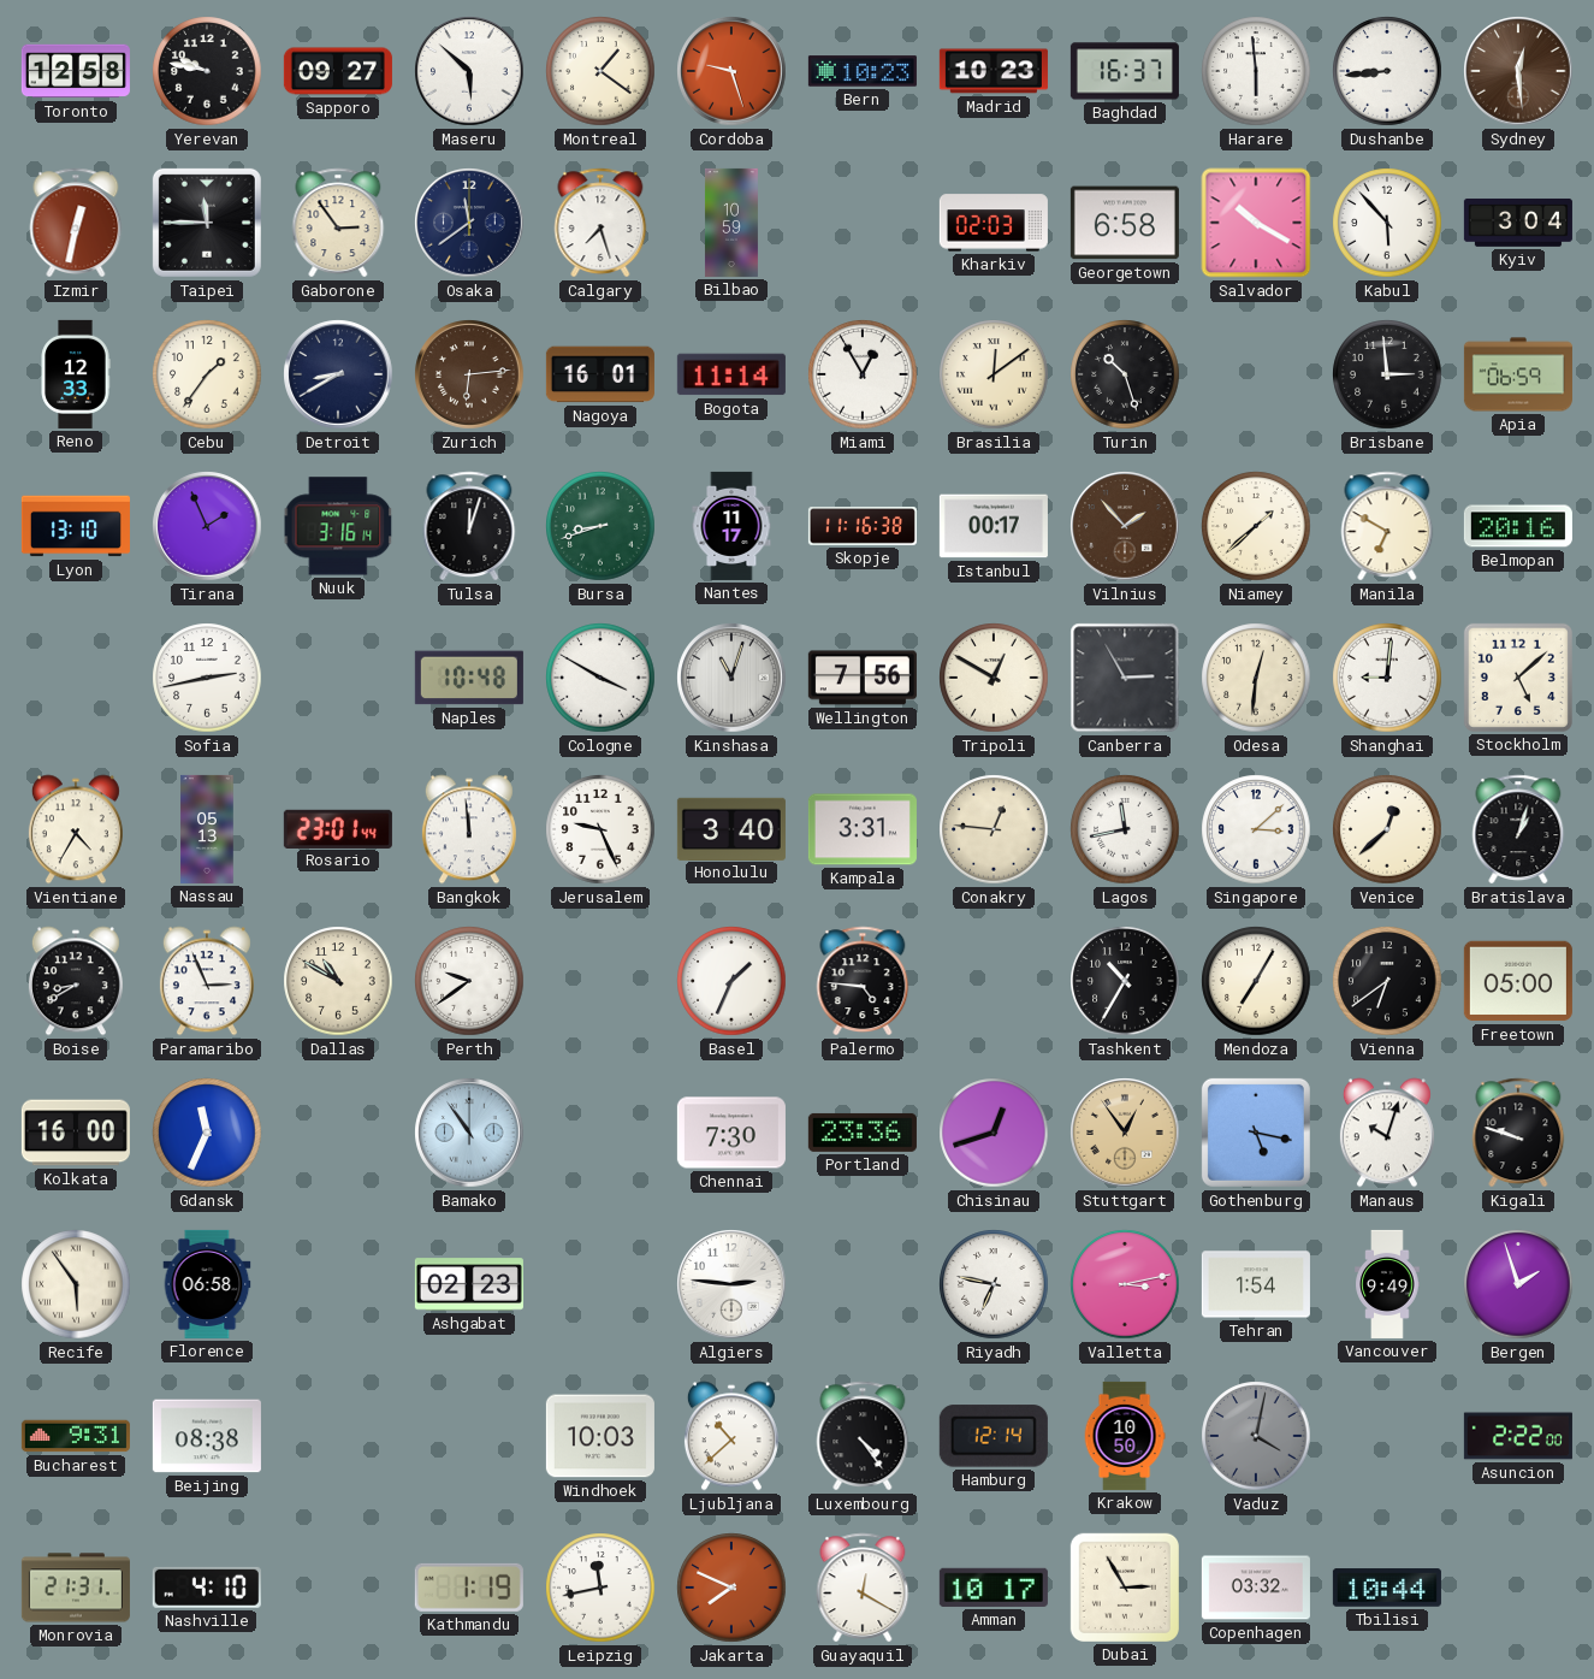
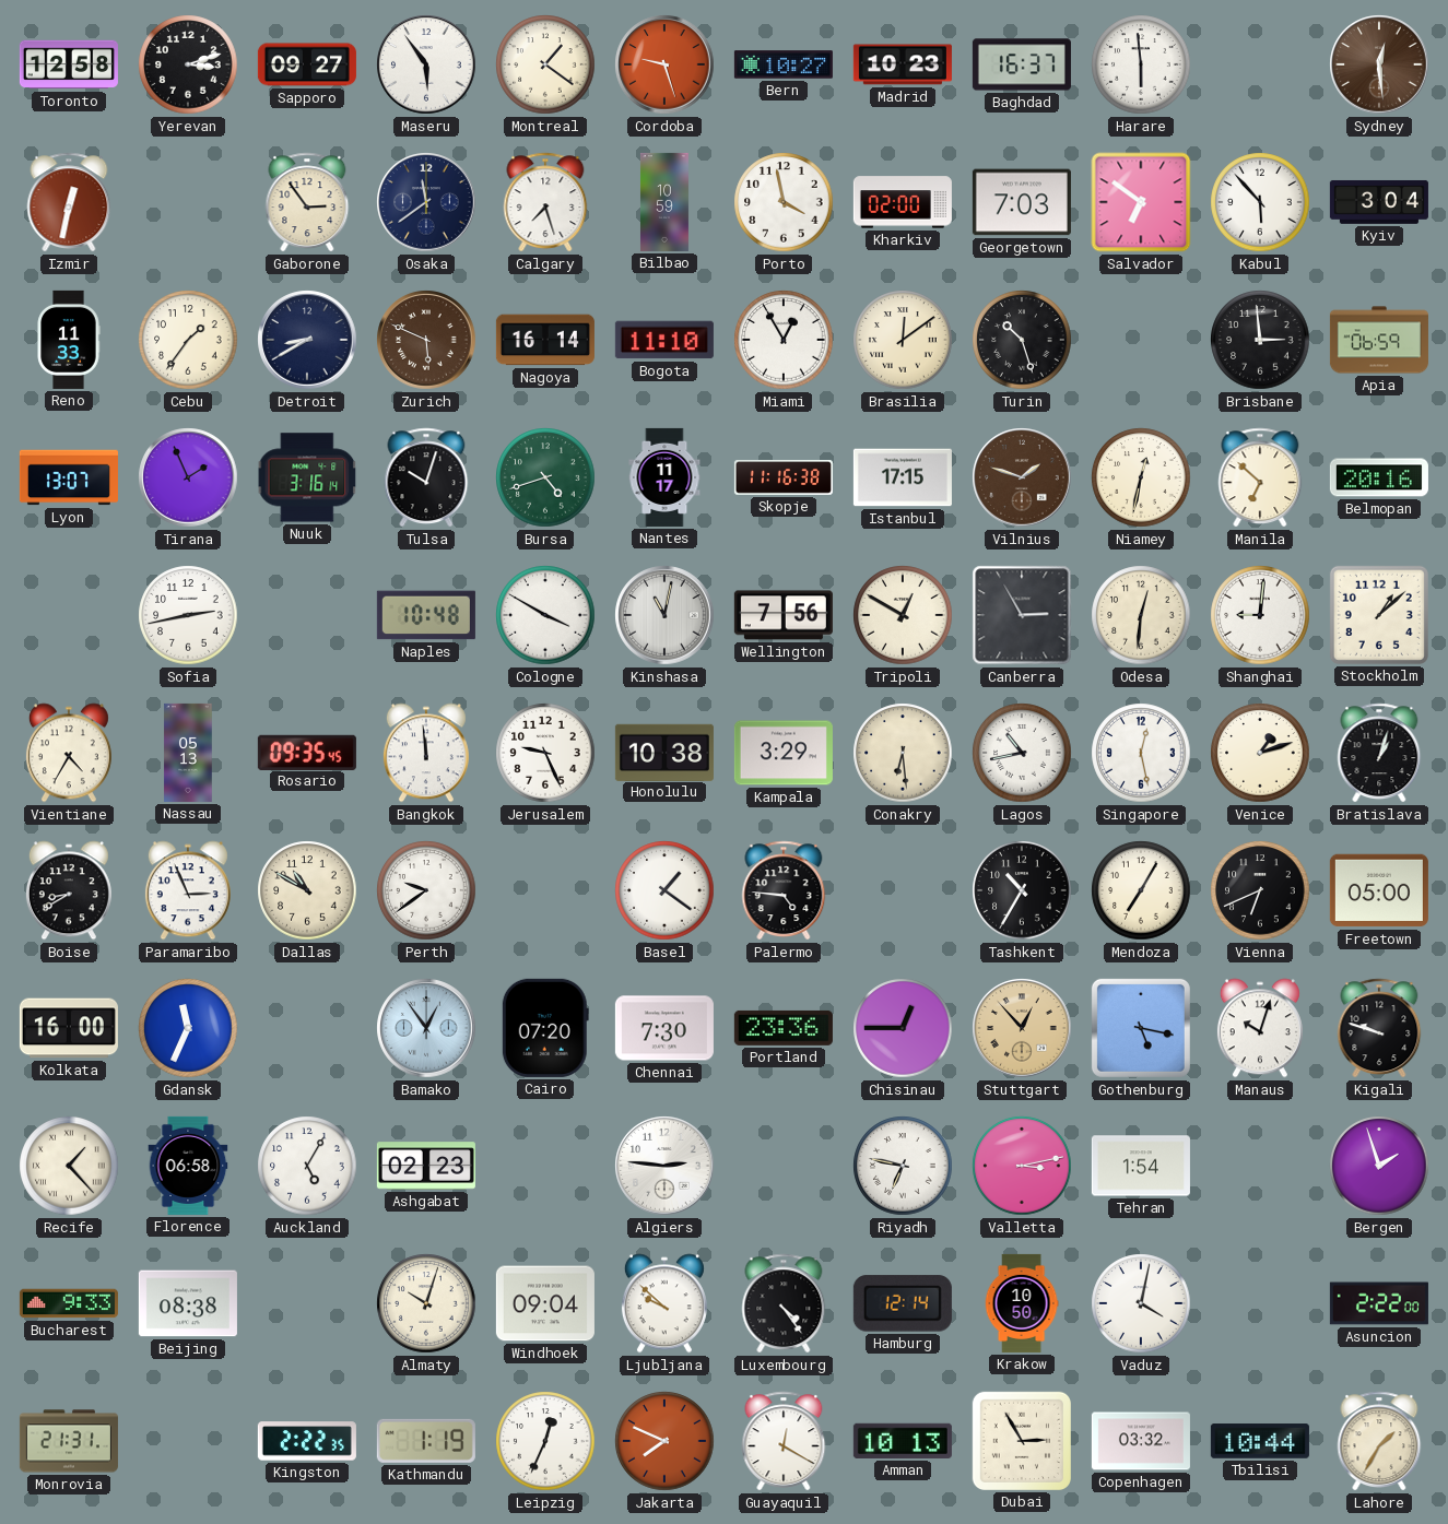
Yerevan: 9:47 -> 3:12
Maseru: 5:52 -> 5:54
Bern: 10:23 -> 10:27
Dushanbe: 8:44 -> none
Taipei: 11:45 -> none
Porto: none -> 3:58
Kharkiv: 02:03 -> 02:00
Georgetown: 6:58 -> 7:03
Salvador: 10:20 -> 6:51
Reno: 12:33 -> 11:33
Zurich: 6:14 -> 5:49
Nagoya: 16:01 -> 16:14
Bogota: 11:14 -> 11:10
Lyon: 13:10 -> 13:07
Tulsa: 12:03 -> 10:03
Bursa: 8:42 -> 4:42
Istanbul: 00:17 -> 17:15
Vilnius: 1:53 -> 1:48
Niamey: 1:38 -> 12:32
Manila: 6:50 -> 6:52
Kinshasa: 11:03 -> 11:02
Stockholm: 5:08 -> 1:08
Rosario: 23:01 -> 09:35
Honolulu: 3:40 -> 10:38
Kampala: 3:31 -> 3:29
Conakry: 12:46 -> 6:29
Lagos: 11:43 -> 10:43
Singapore: 3:08 -> 12:28
Venice: 12:38 -> 1:12
Basel: 1:34 -> 1:21
Vienna: 6:39 -> 6:41
Bamako: 10:54 -> 12:54
Cairo: none -> 07:20
Chisinau: 12:42 -> 12:45
Stuttgart: 12:54 -> 12:53
Recife: 5:54 -> 1:23
Auckland: none -> 5:05
Vancouver: 9:49 -> none
Bucharest: 9:31 -> 9:33
Almaty: none -> 10:03
Windhoek: 10:03 -> 09:04
Ljubljana: 10:38 -> 9:52
Vaduz dial: grey -> white
Nashville: 4:10 -> none
Kingston: none -> 2:22
Leipzig: 11:43 -> 12:34
Amman: 10:17 -> 10:13
Lahore: none -> 1:35
